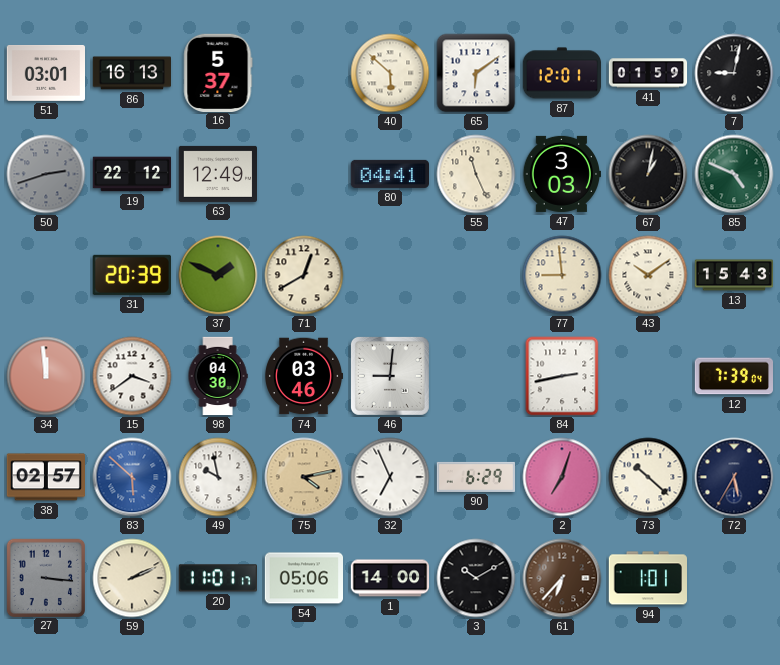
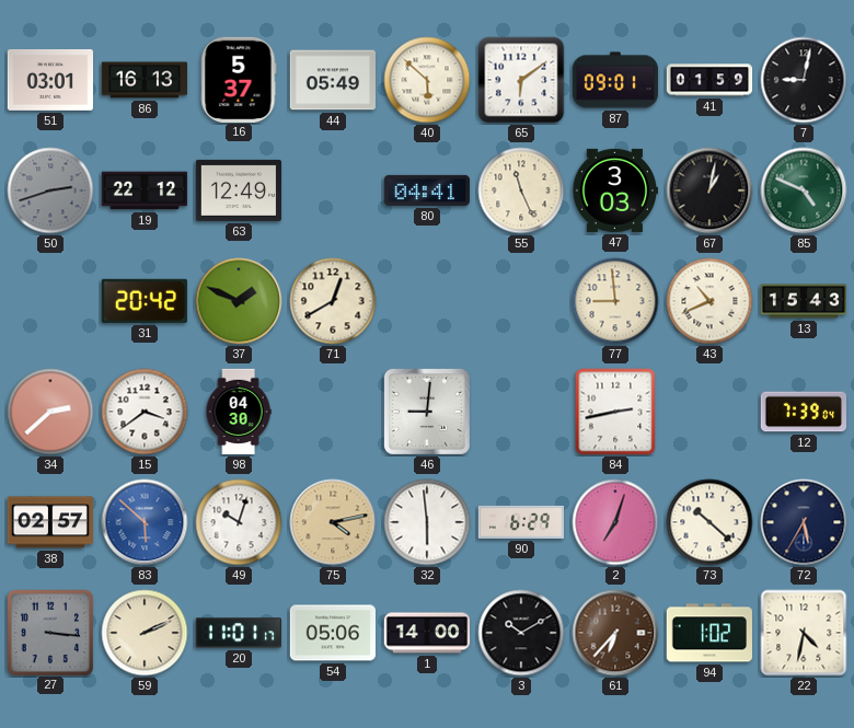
44: none -> 05:49
87: 12:01 -> 09:01
31: 20:39 -> 20:42
43: 10:09 -> 10:41
34: 11:59 -> 2:38
74: 03:46 -> none
49: 9:58 -> 10:03
32: 6:56 -> 5:59
94: 1:01 -> 1:02
22: none -> 4:32
